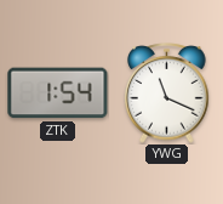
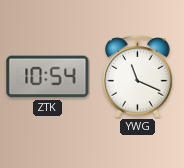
ZTK: 1:54 -> 10:54
